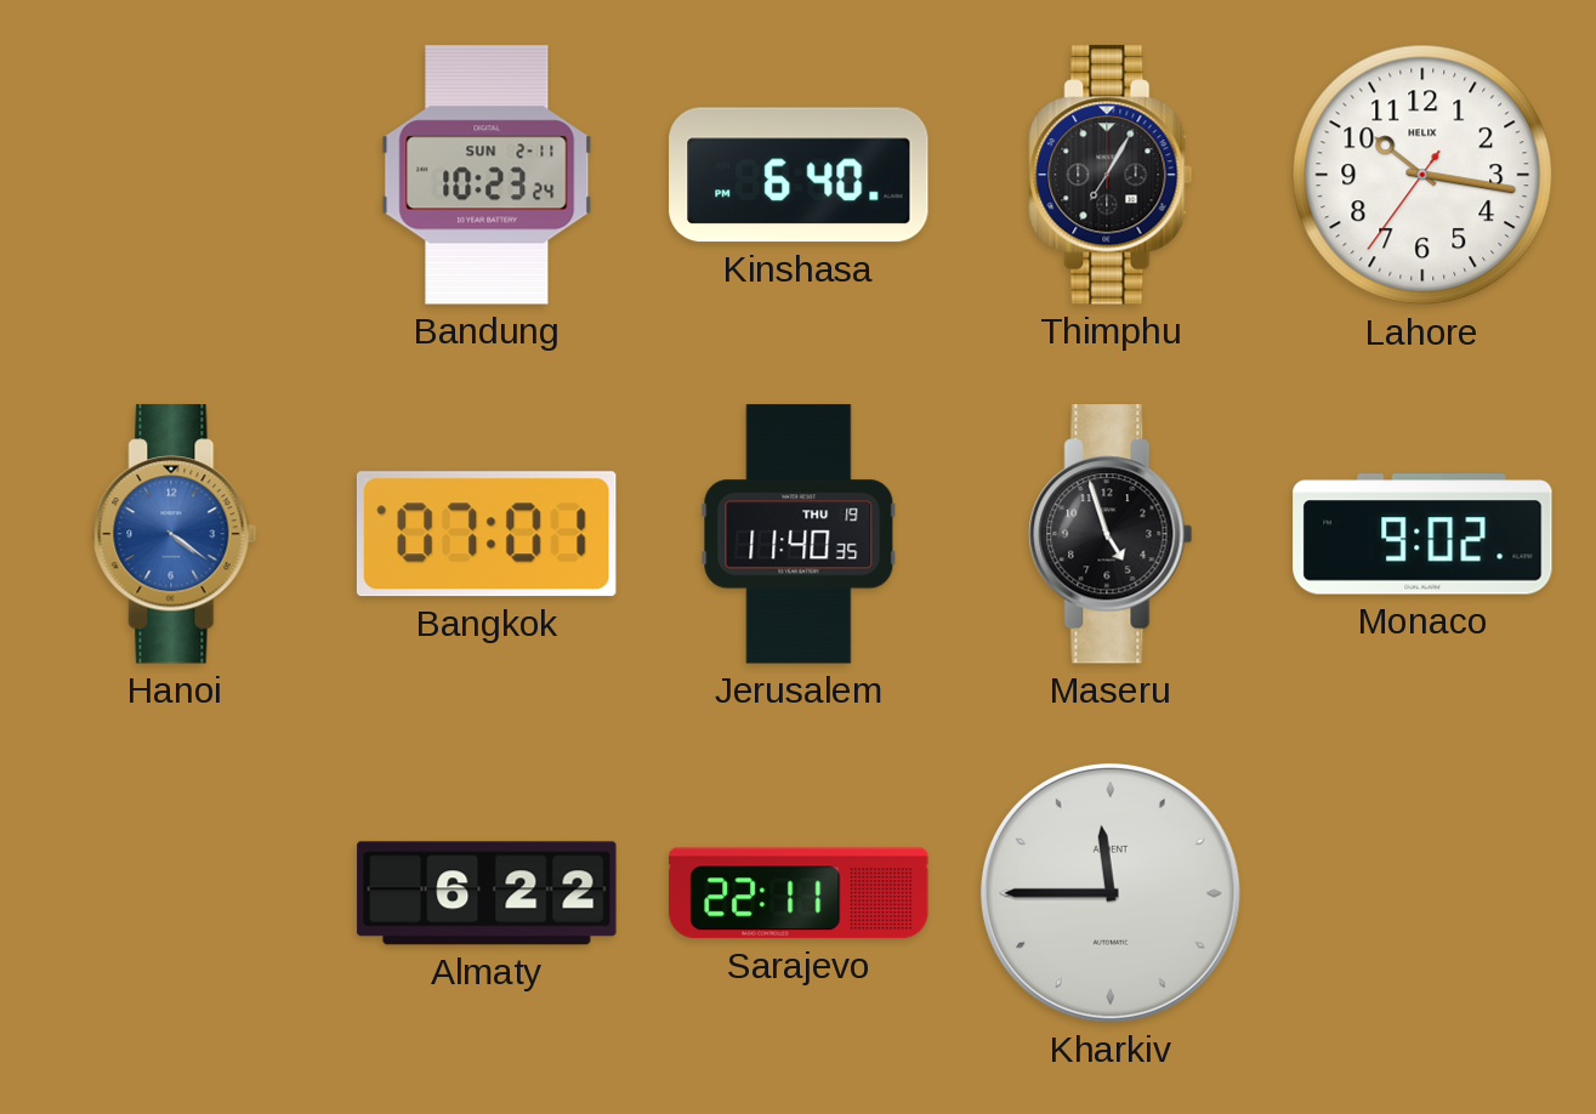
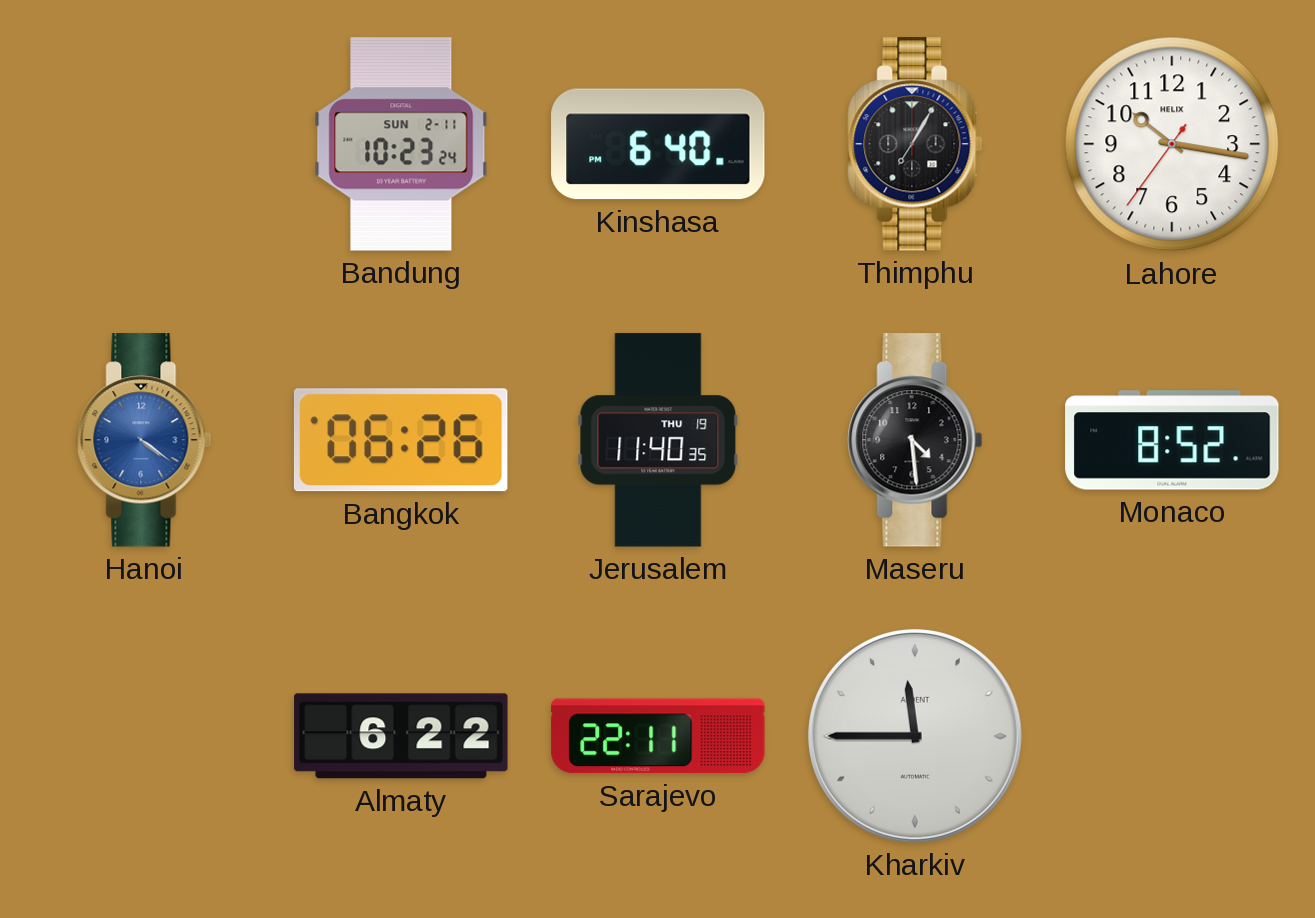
Bangkok: 07:01 -> 06:26
Maseru: 4:57 -> 4:29
Monaco: 9:02 -> 8:52
